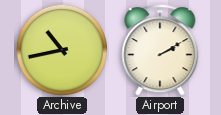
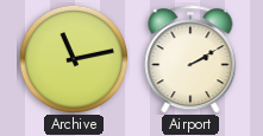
Archive: 10:43 -> 11:13
